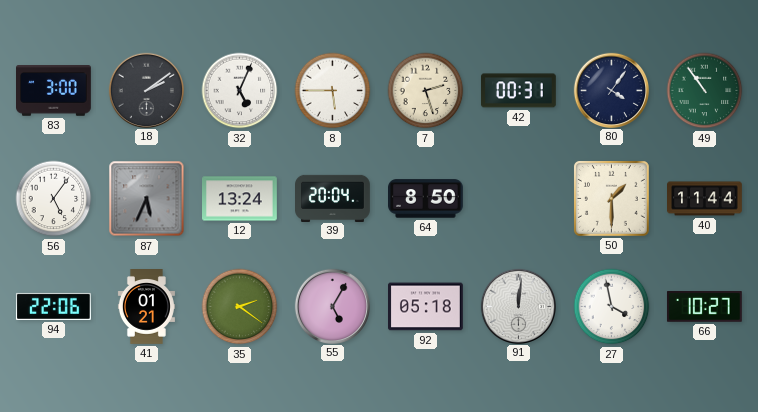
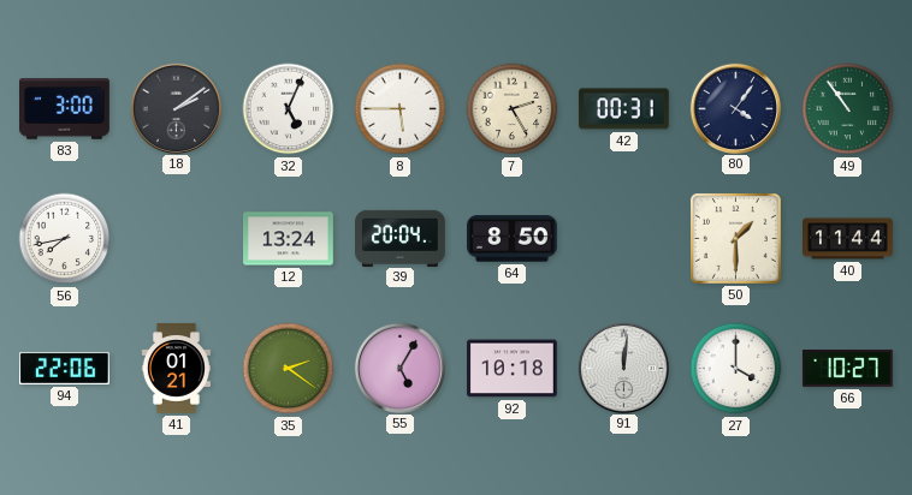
7: 2:27 -> 2:25
56: 5:06 -> 7:43
87: 5:34 -> none
92: 05:18 -> 10:18
27: 3:58 -> 4:00
